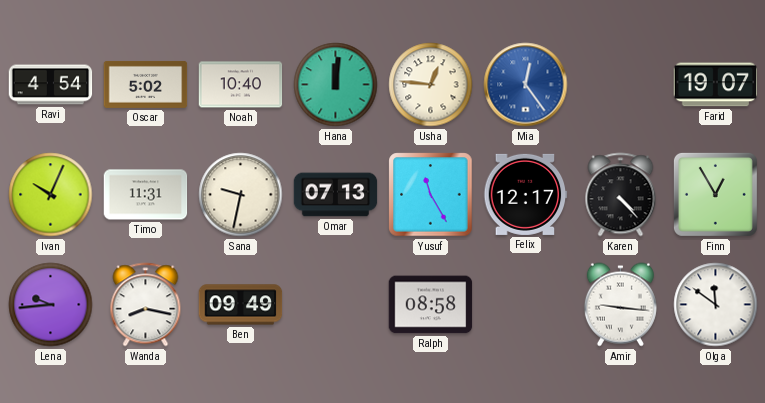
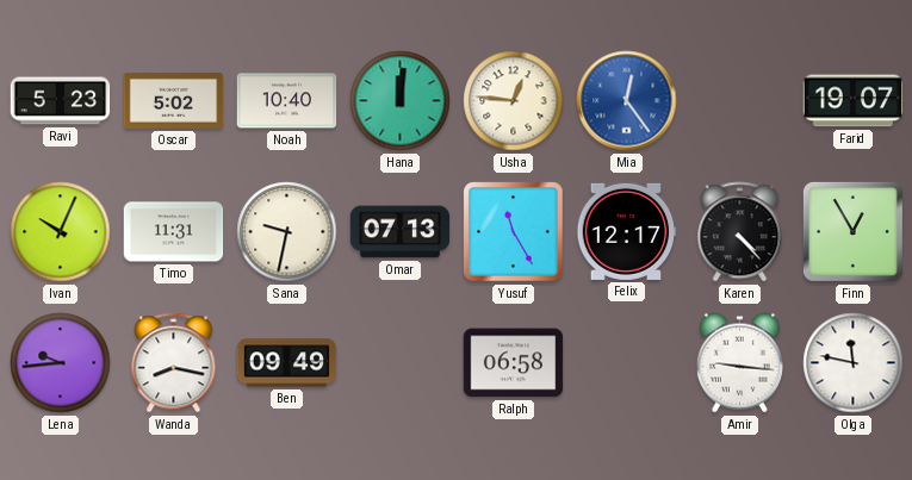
Ravi: 4:54 -> 5:23
Ralph: 08:58 -> 06:58
Olga: 11:51 -> 11:47
